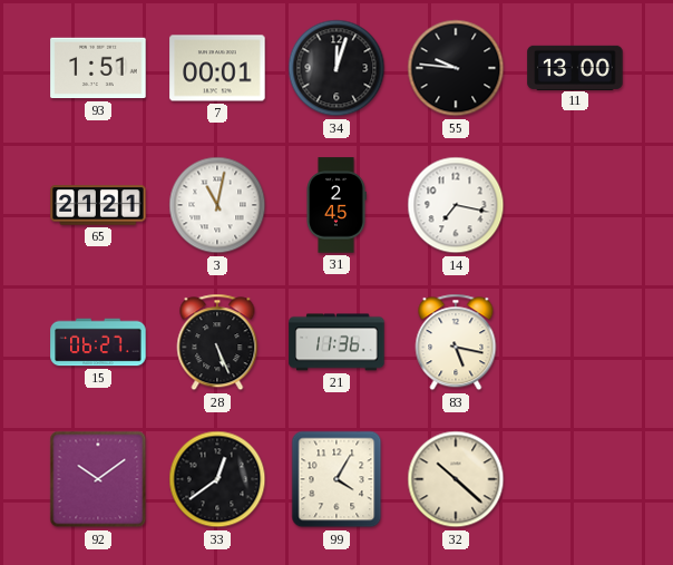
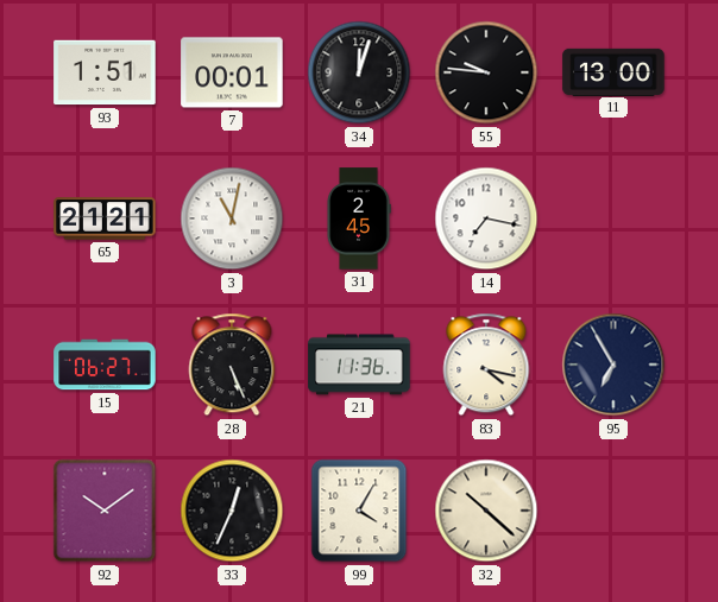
83: 5:17 -> 4:17
95: none -> 6:55
33: 12:39 -> 12:34
